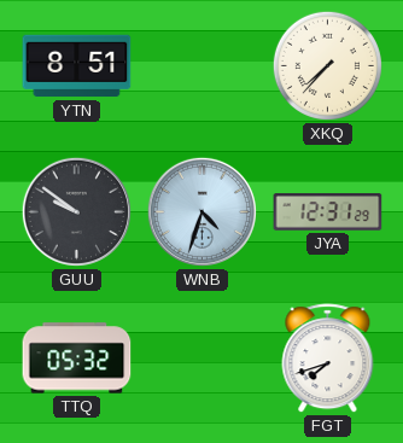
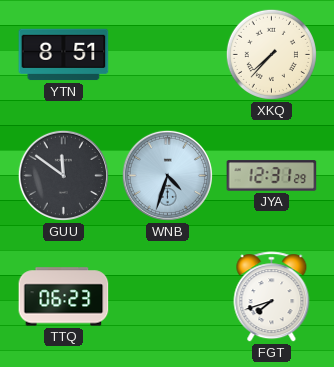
GUU: 9:51 -> 11:51
TTQ: 05:32 -> 06:23
